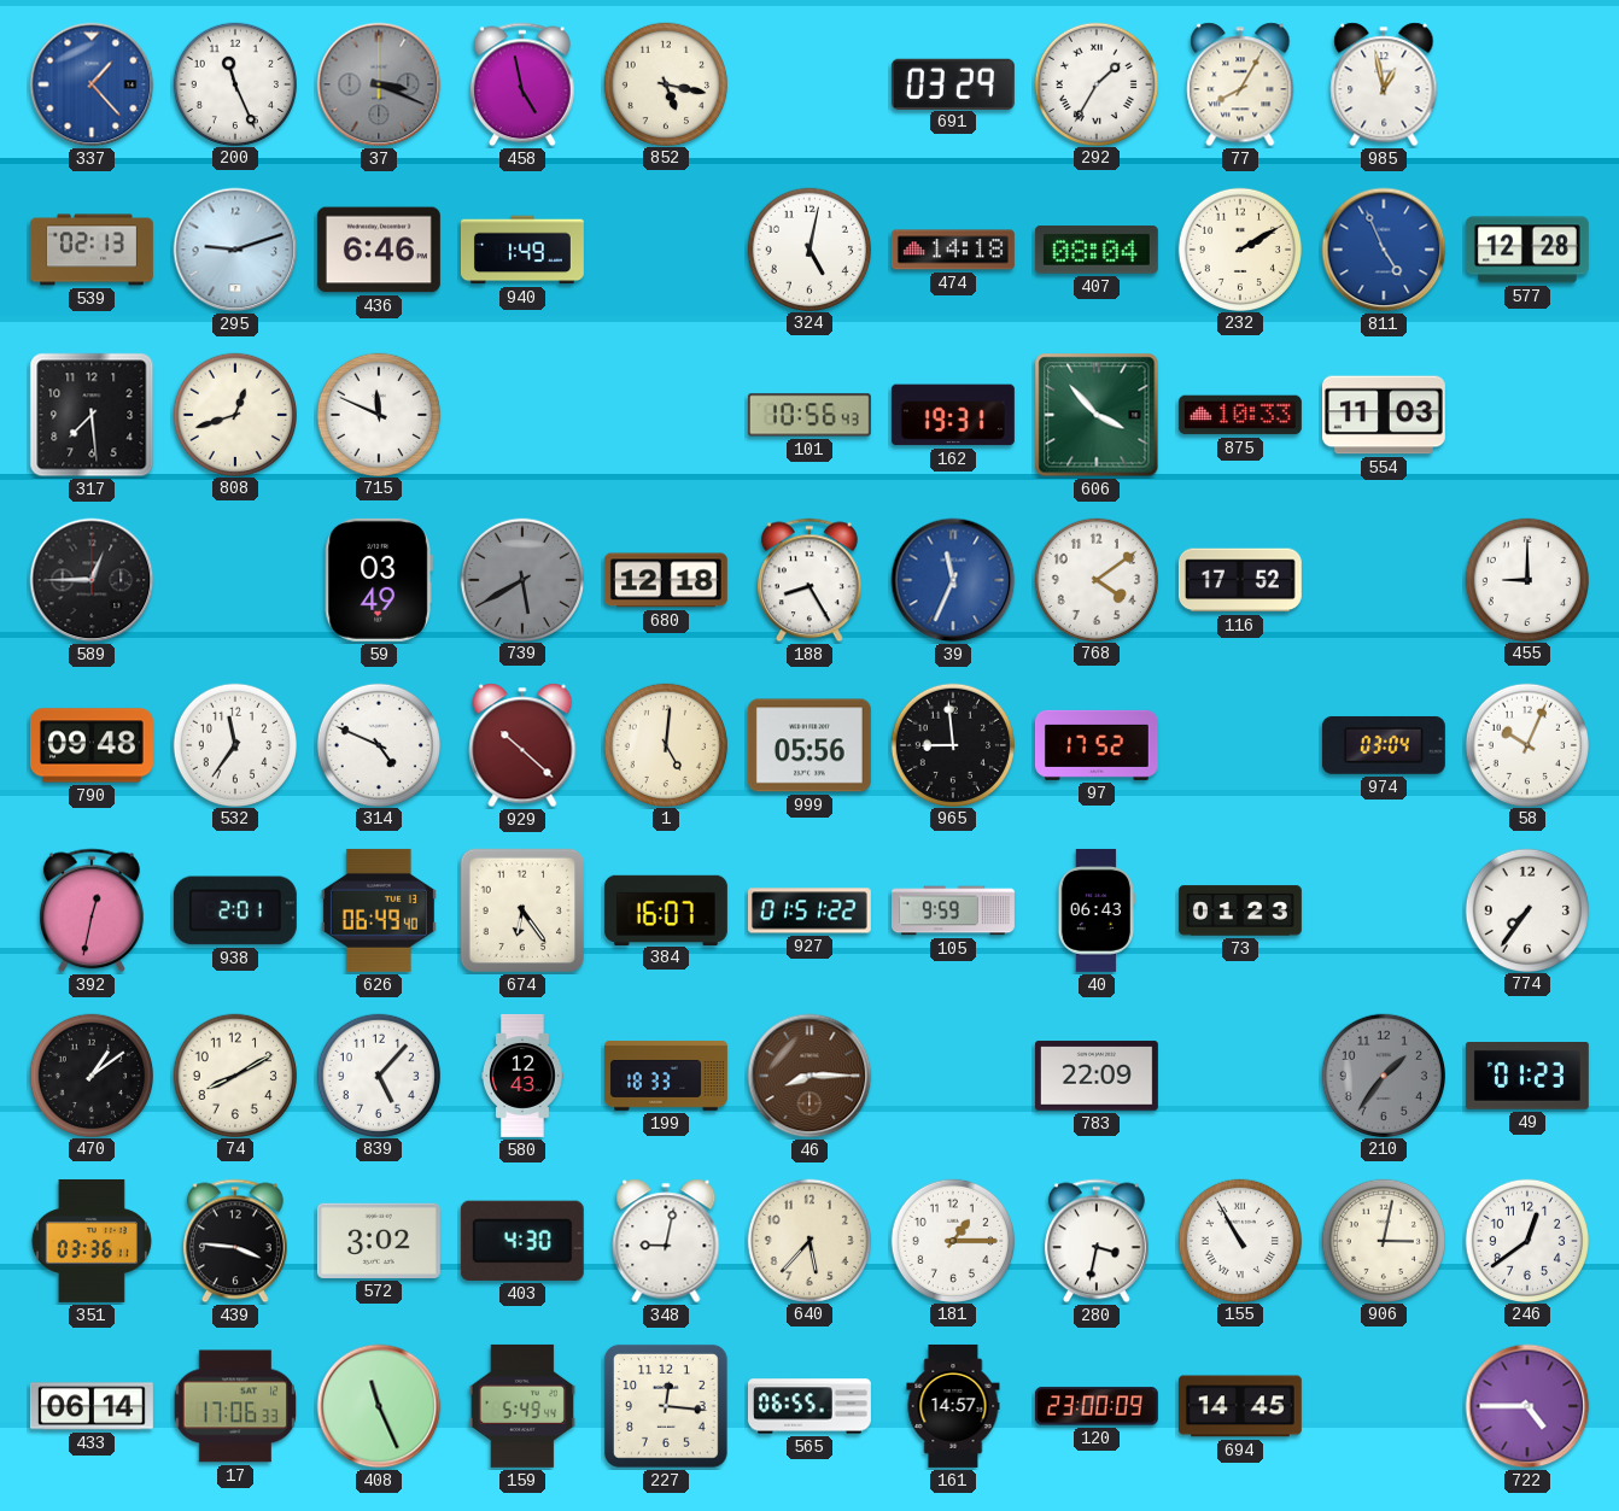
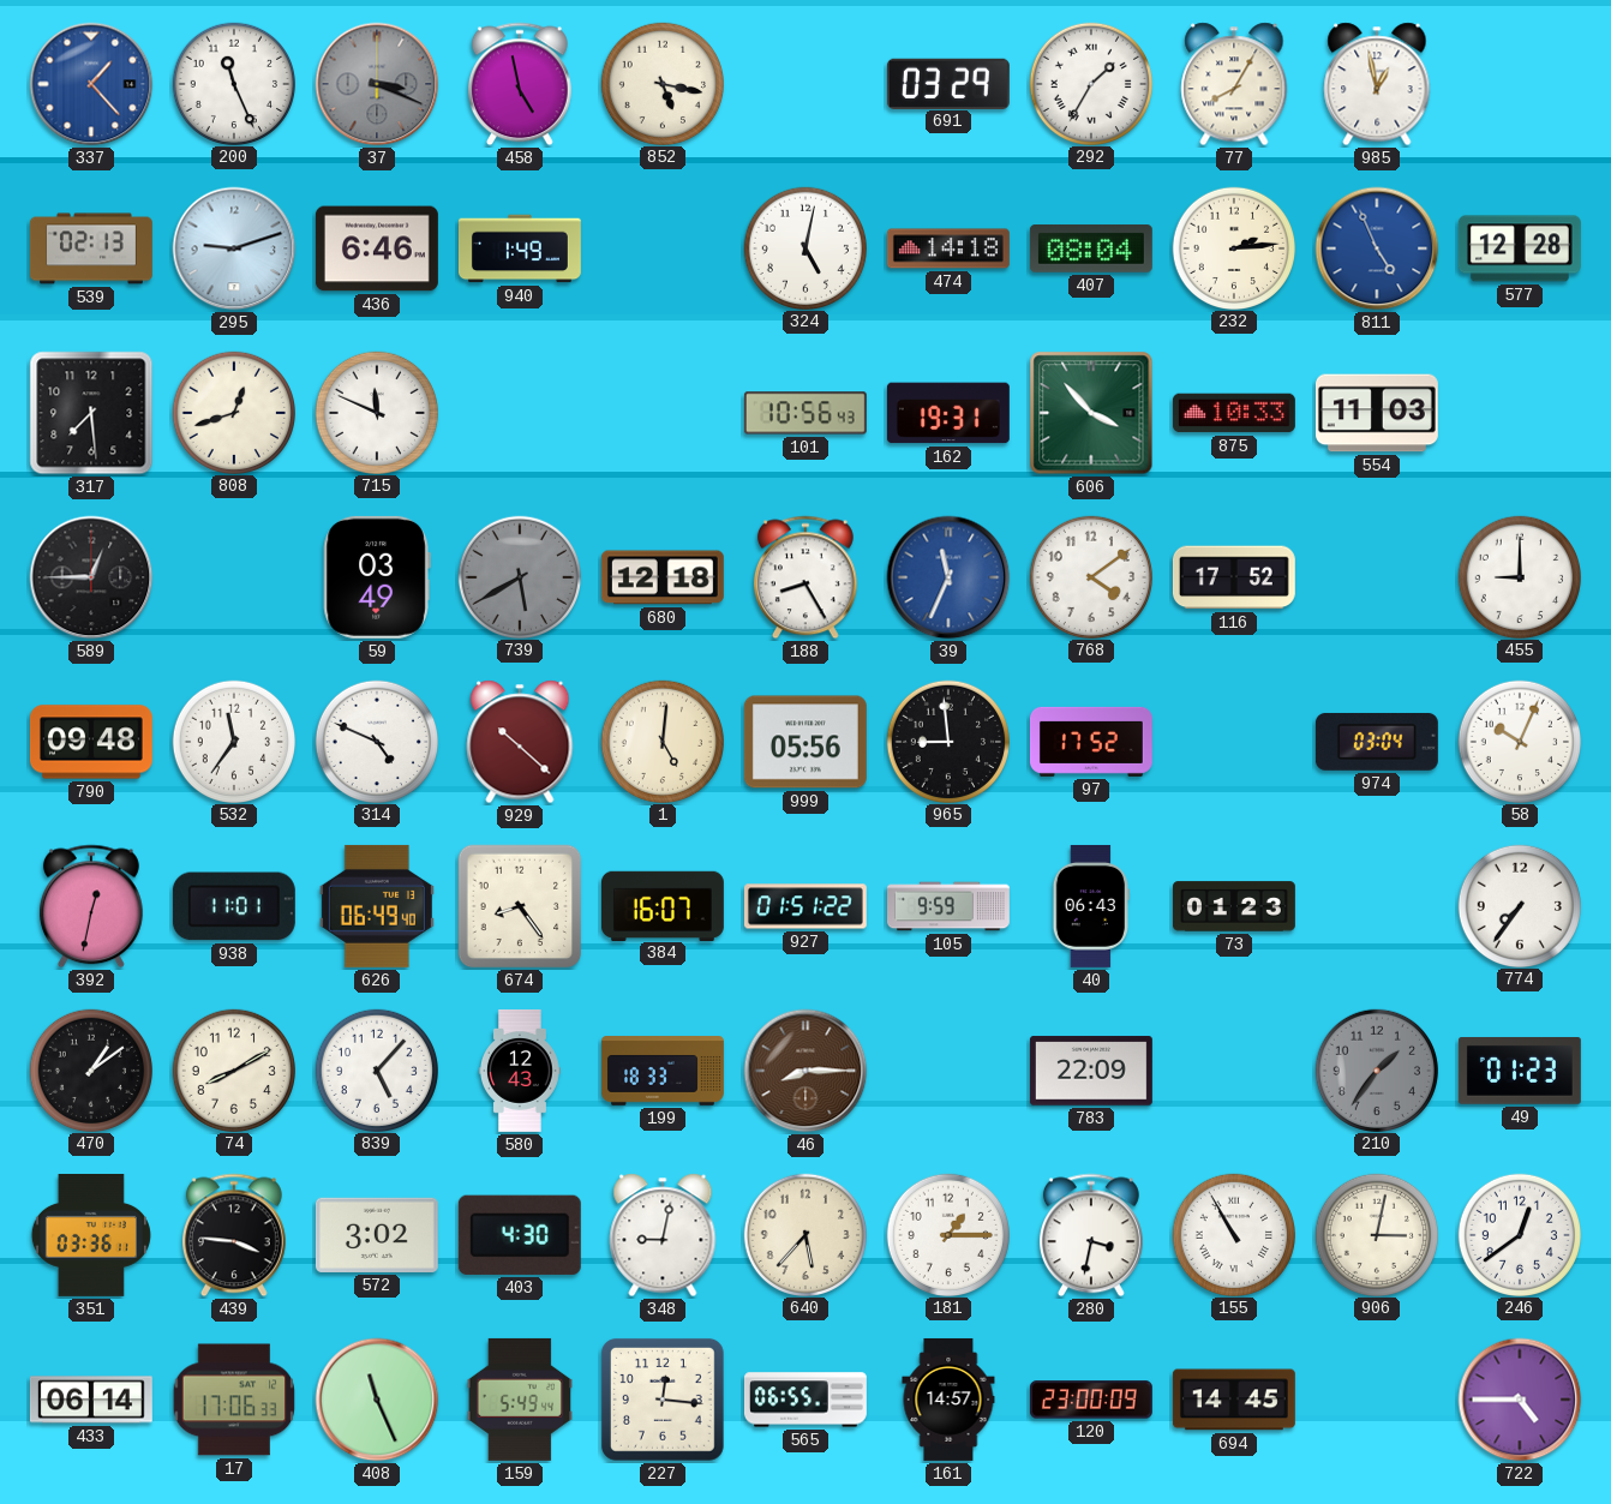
232: 2:10 -> 2:14
938: 2:01 -> 11:01
674: 6:24 -> 8:24
